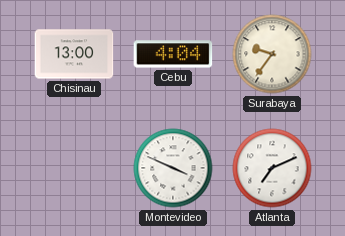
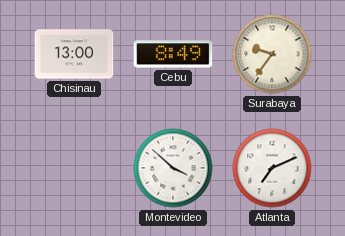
Cebu: 4:04 -> 8:49
Montevideo: 3:49 -> 3:52
